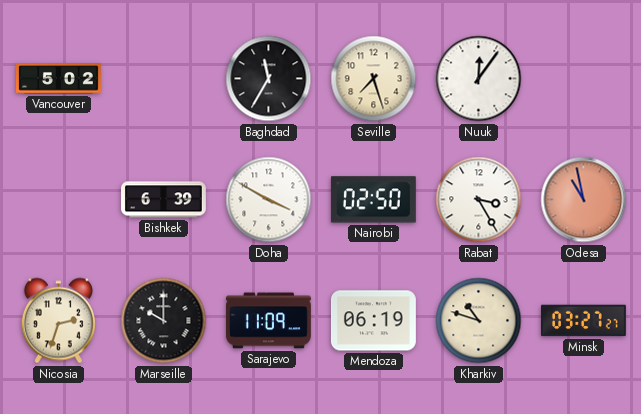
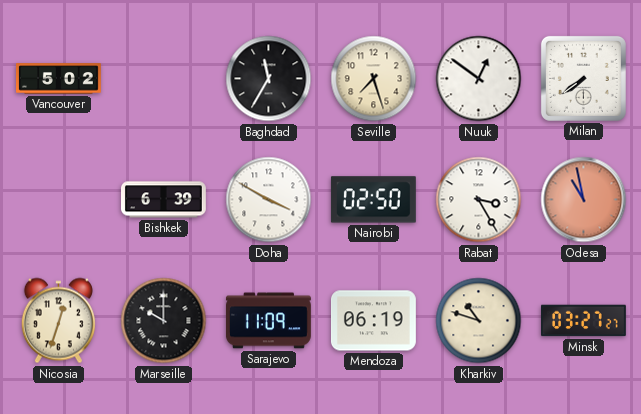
Nuuk: 12:06 -> 12:51
Milan: none -> 7:39
Nicosia: 2:33 -> 12:33
